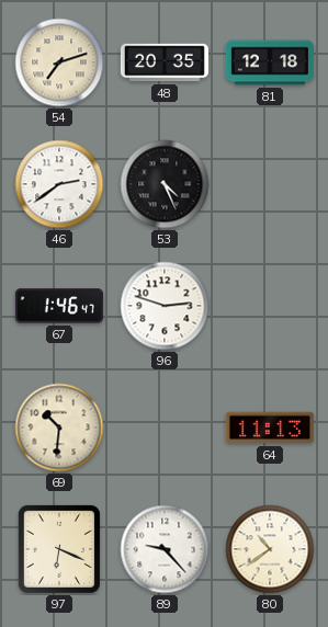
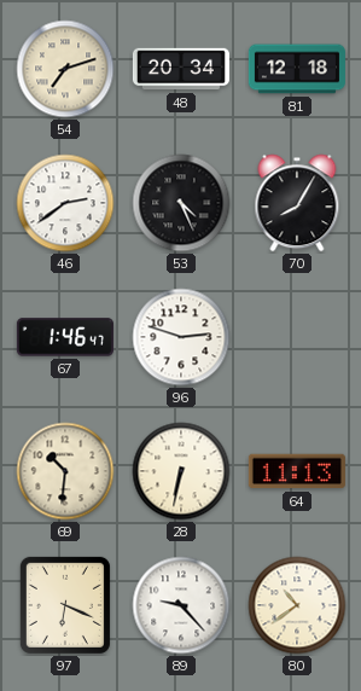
48: 20:35 -> 20:34
70: none -> 8:05
28: none -> 6:32
